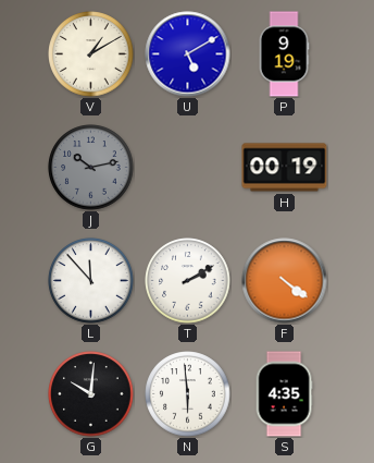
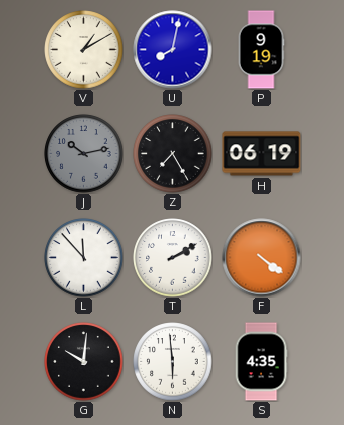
U: 5:10 -> 8:02
Z: none -> 7:25
H: 00:19 -> 06:19
